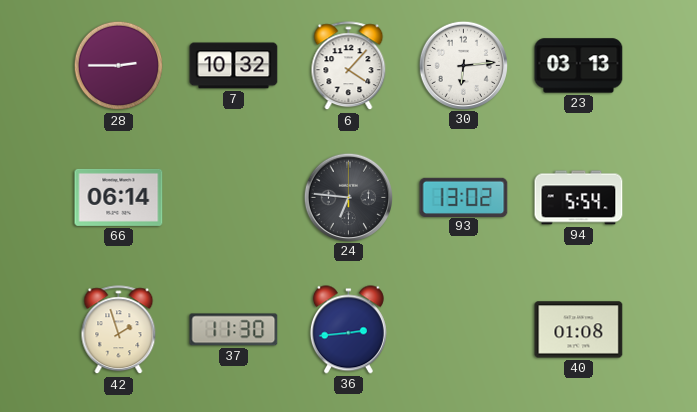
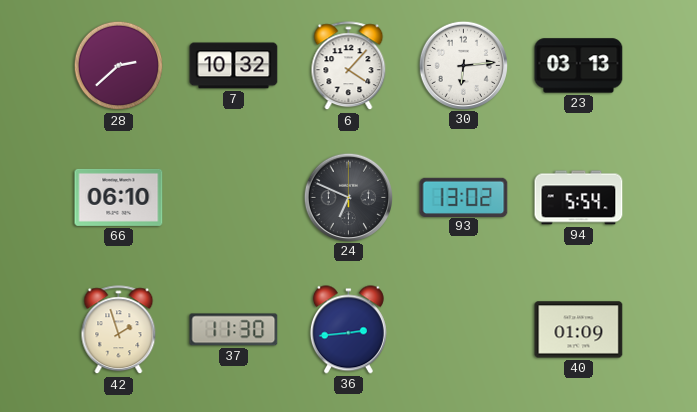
28: 2:45 -> 2:38
66: 06:14 -> 06:10
24: 6:46 -> 6:49
40: 01:08 -> 01:09
